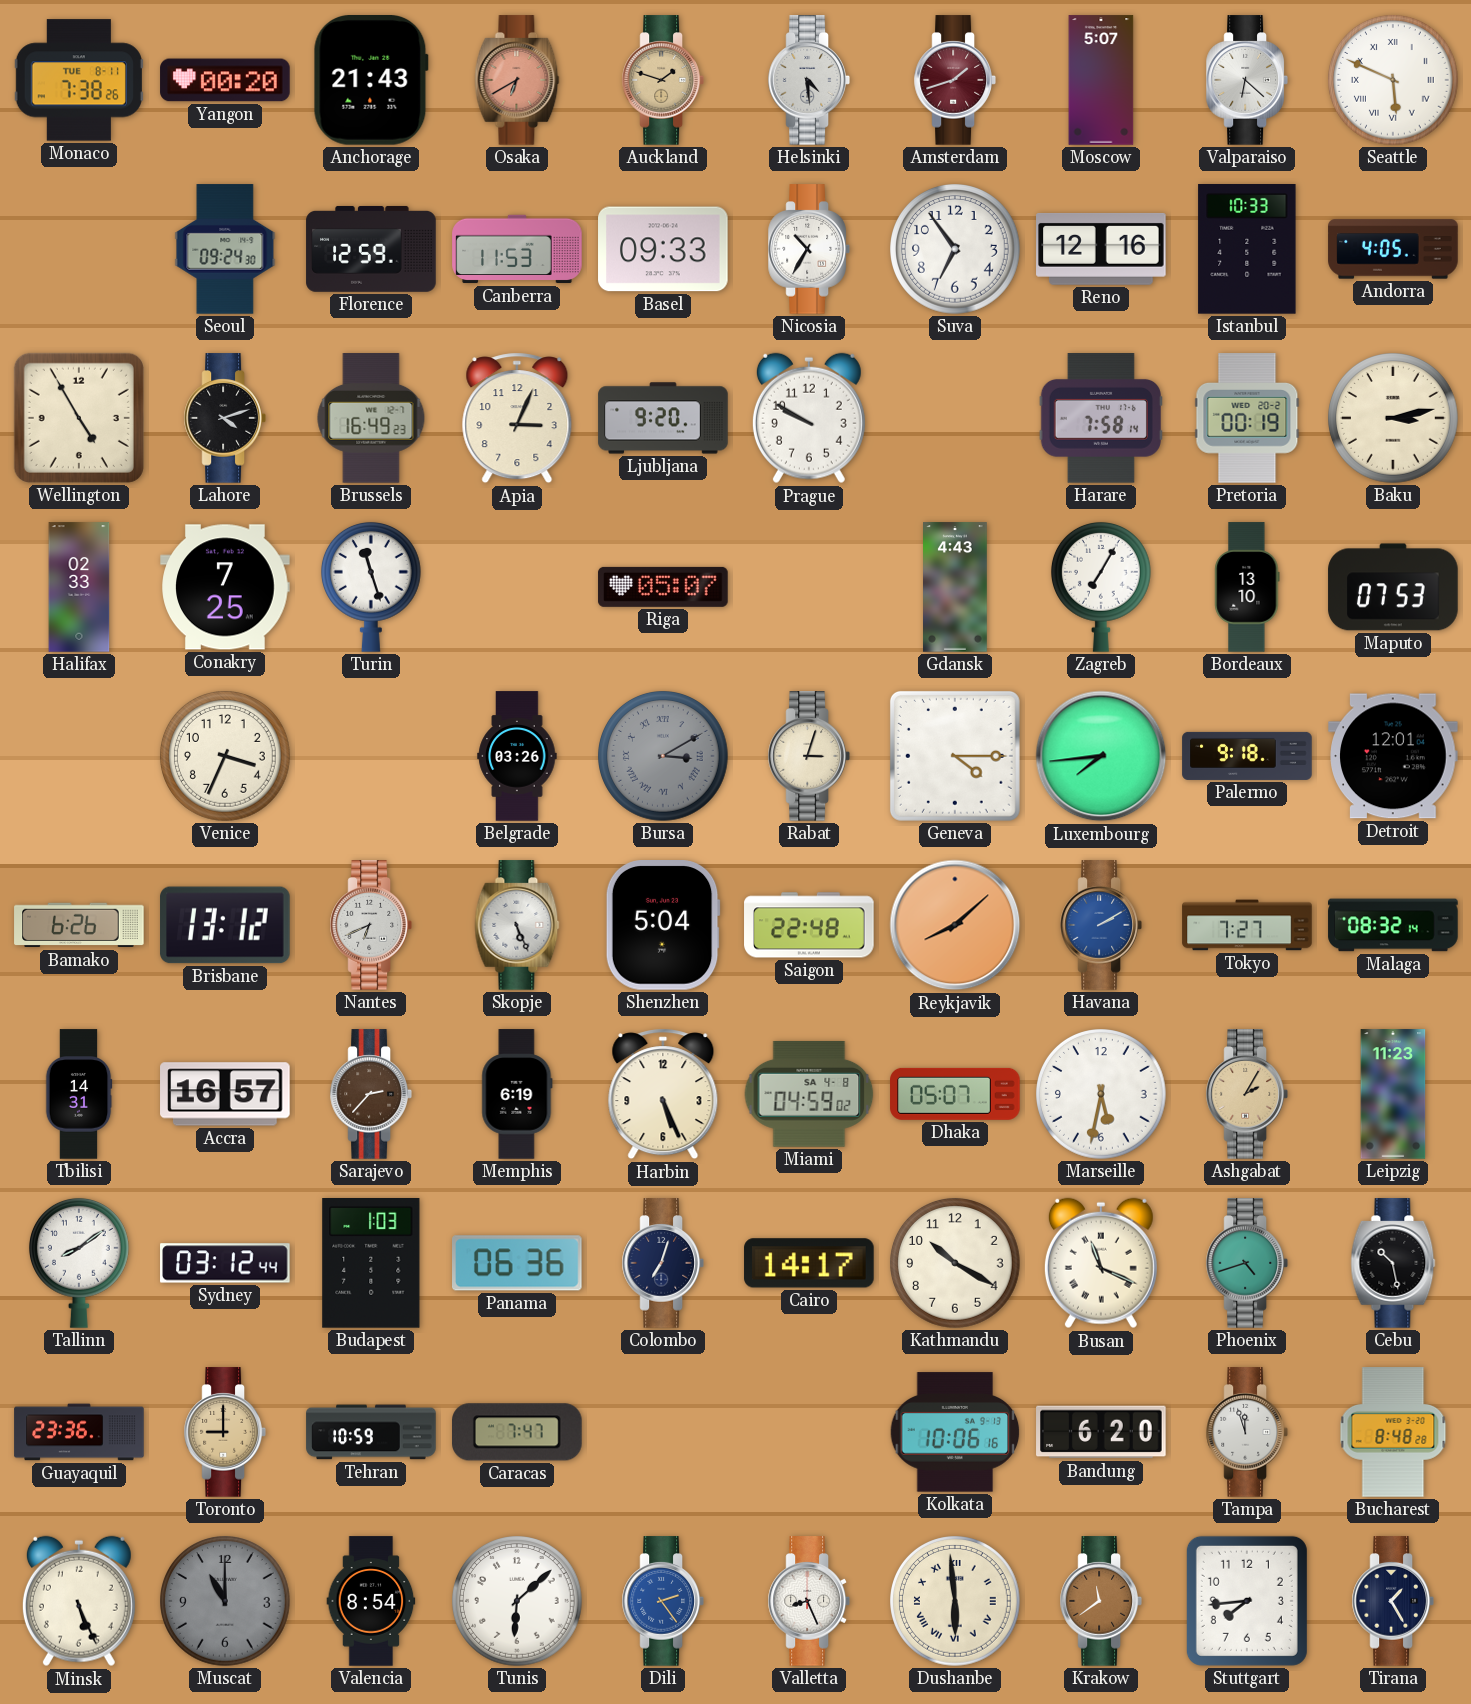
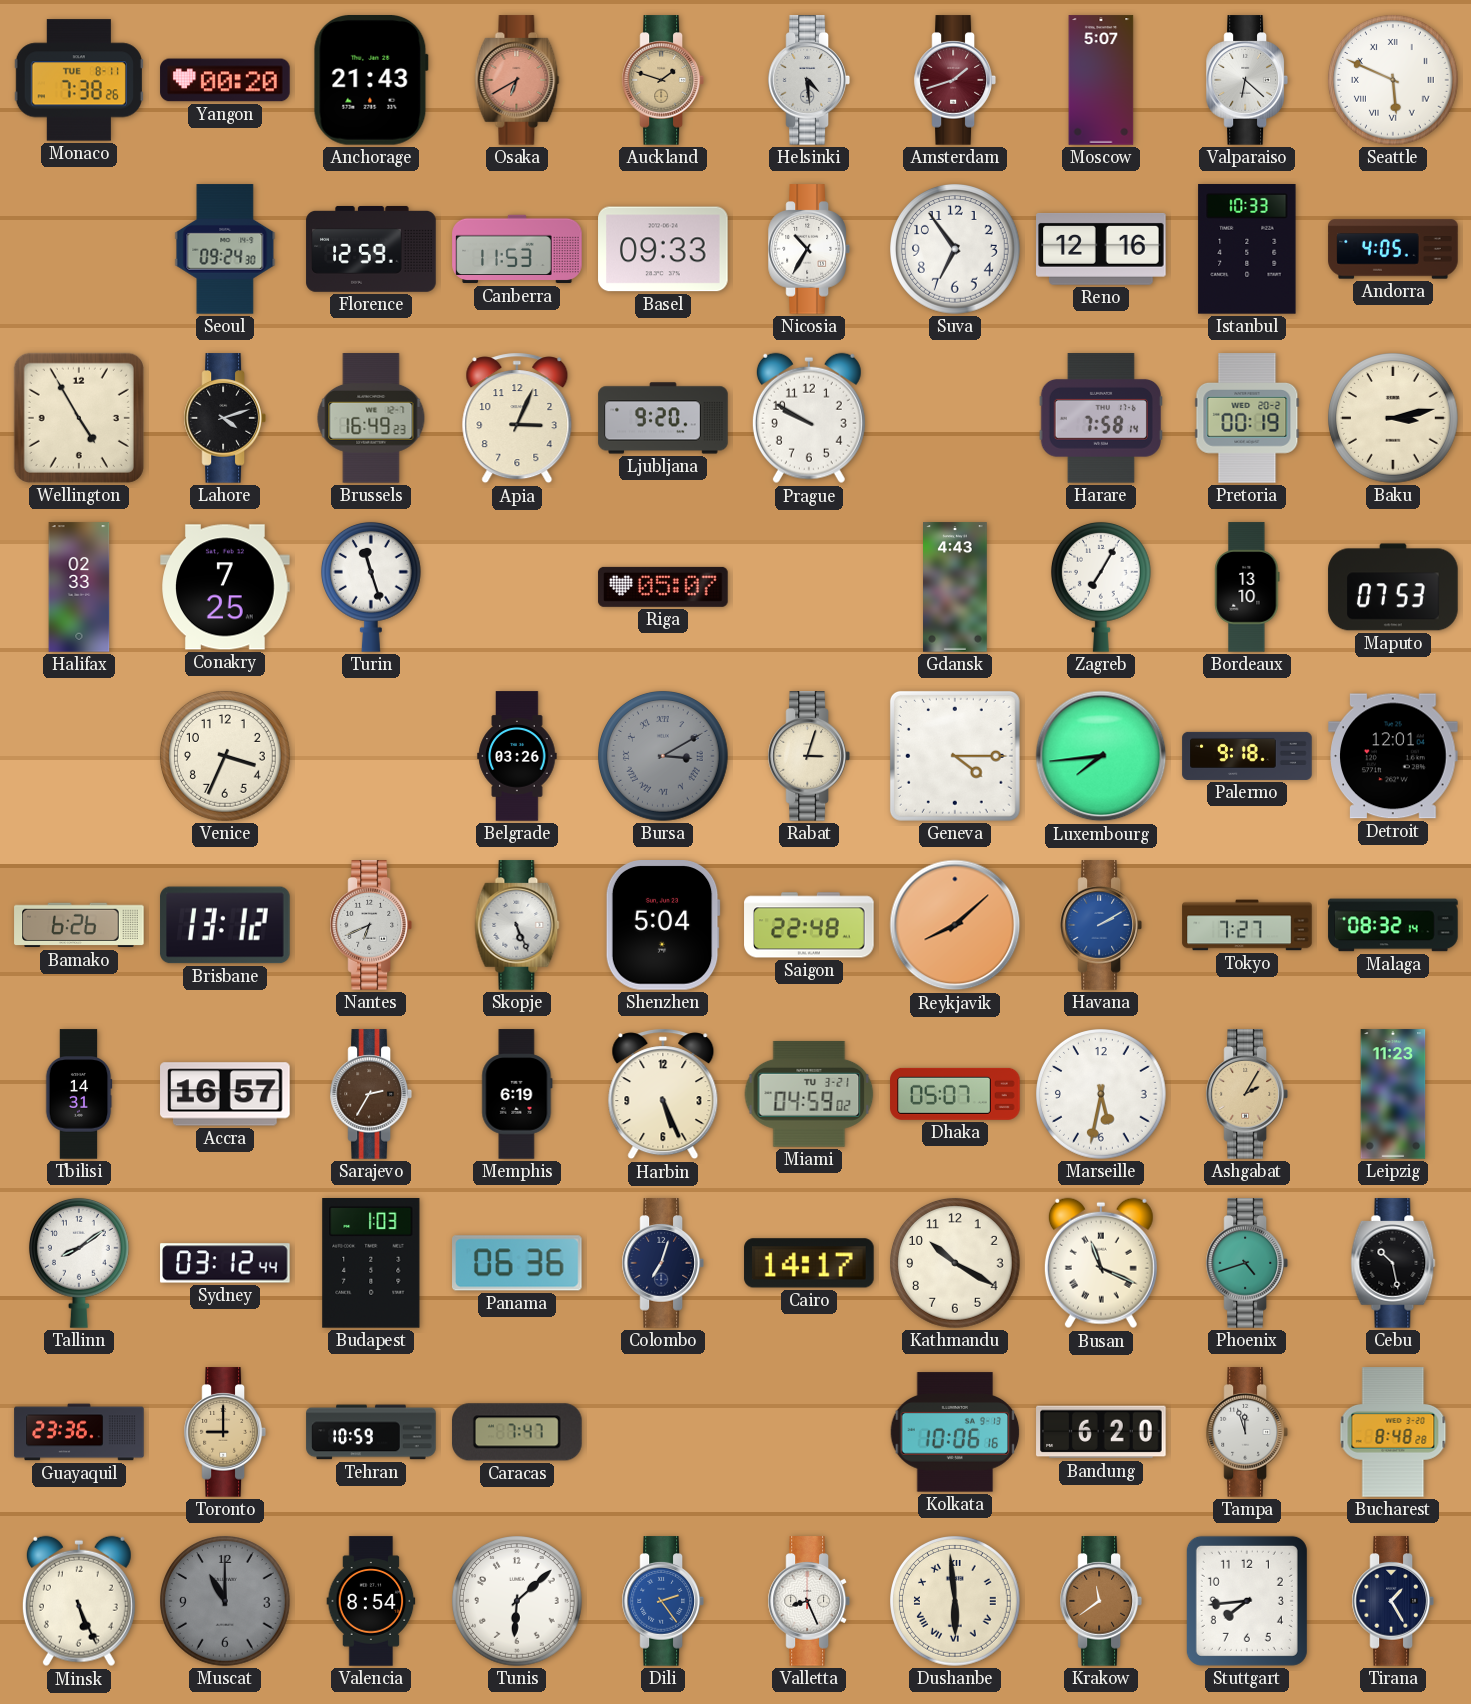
Sarajevo: 2:37 -> 2:35
Miami date: SA 4-8 -> TU 3-21
